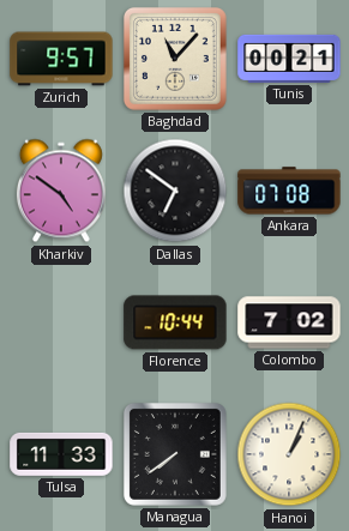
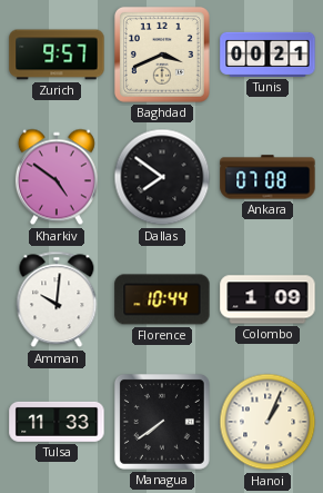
Baghdad: 11:07 -> 3:41
Dallas: 6:51 -> 7:51
Amman: none -> 10:01
Colombo: 7:02 -> 1:09
